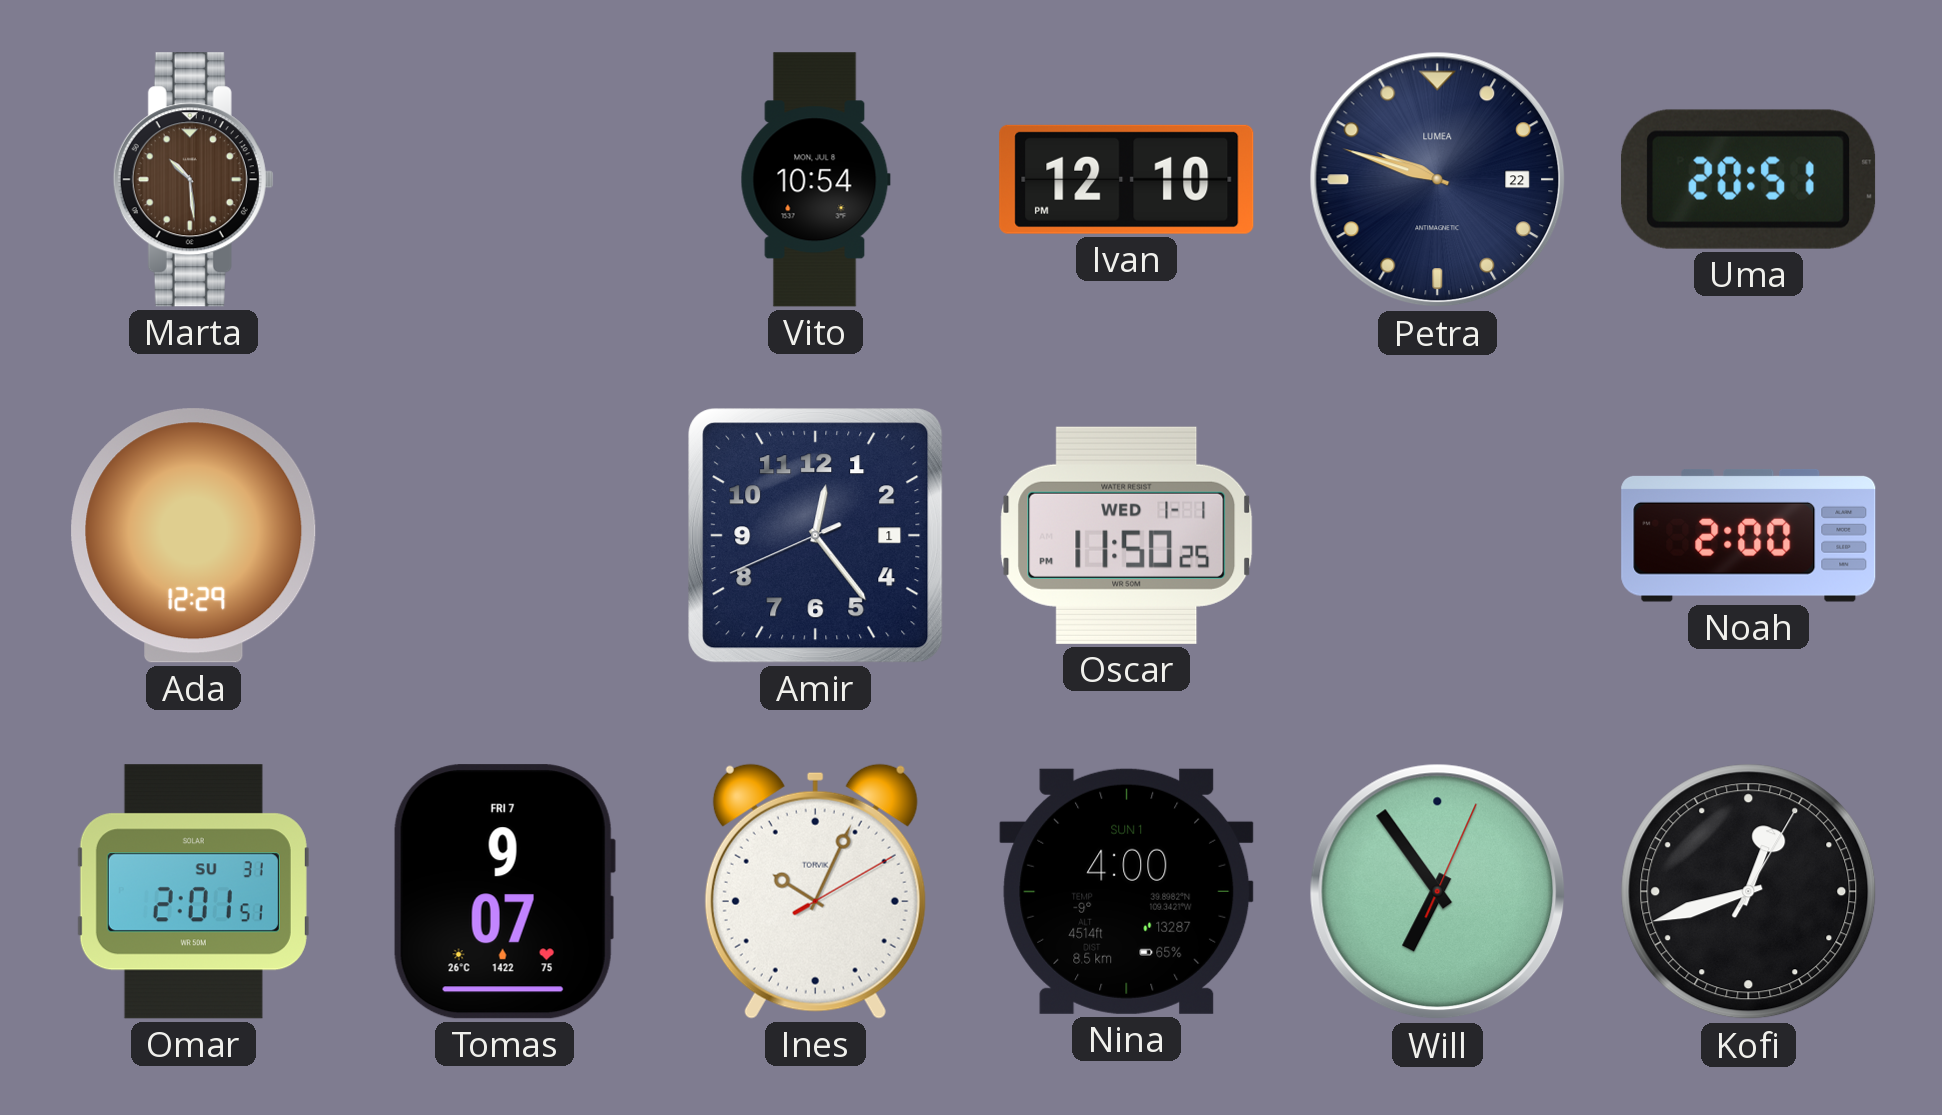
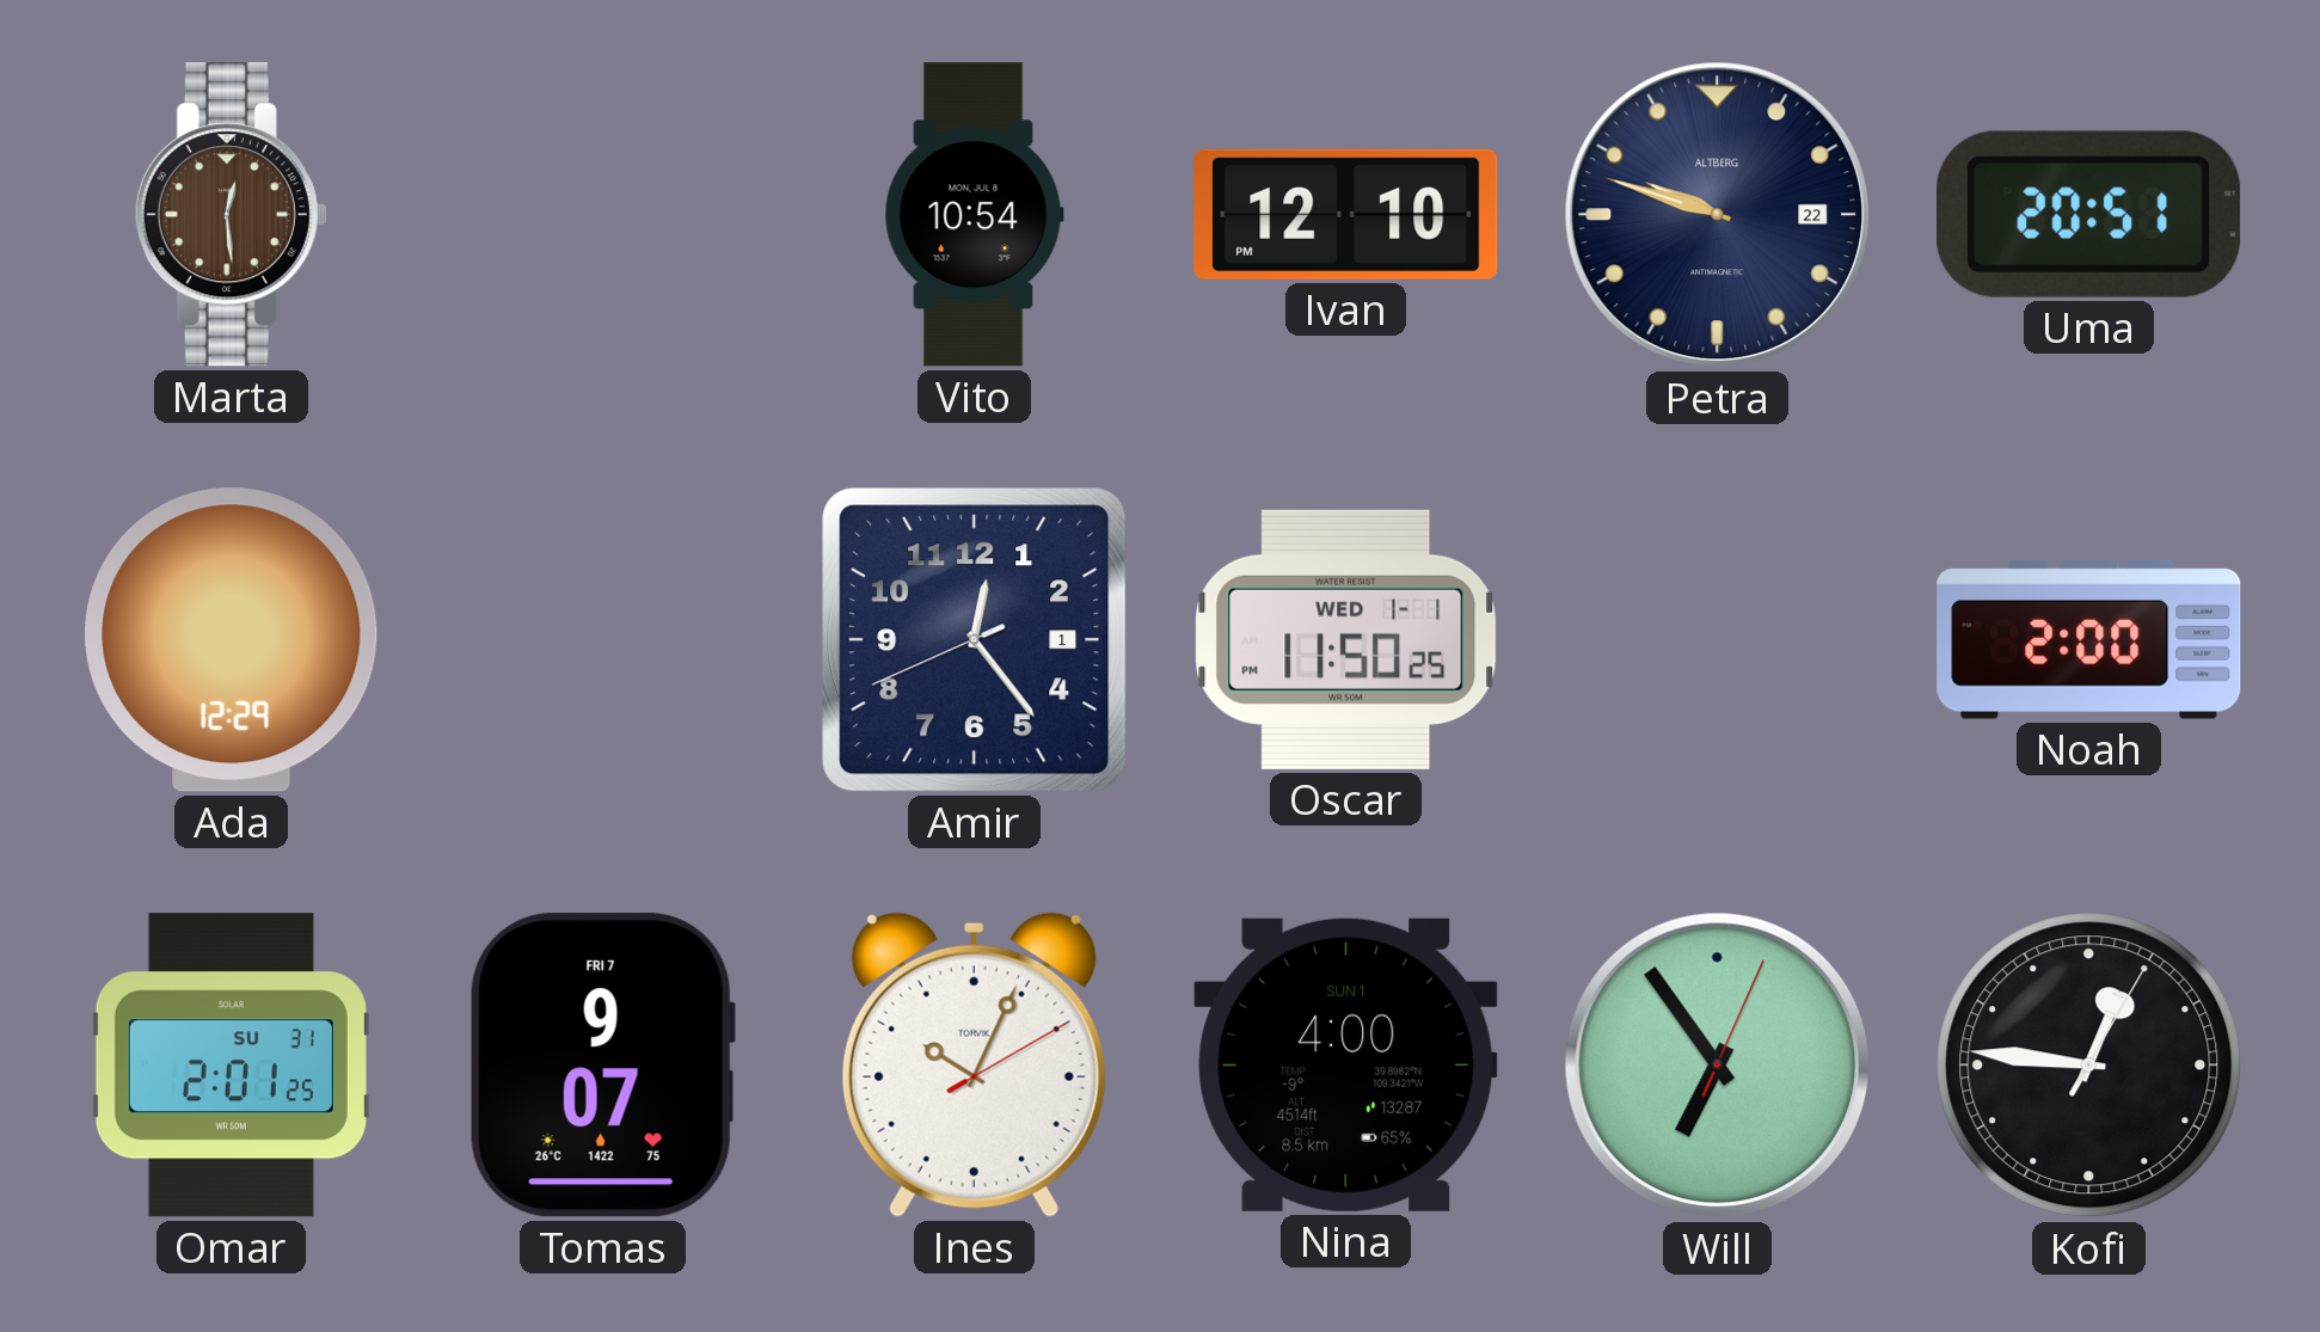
Marta: 10:29 -> 12:29
Petra brand: LUMEA -> ALTBERG
Omar: 2:01:51 -> 2:01:25
Kofi: 12:42 -> 12:46
